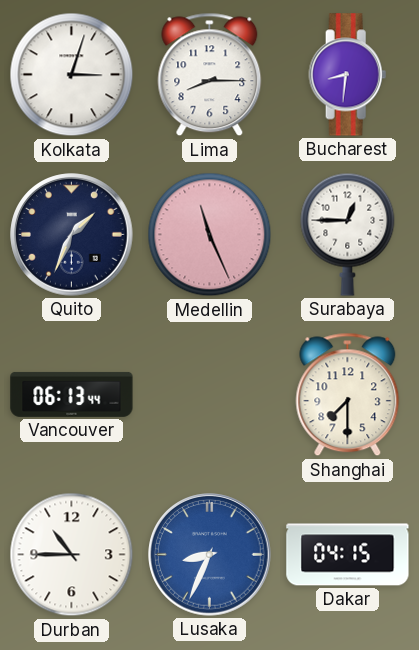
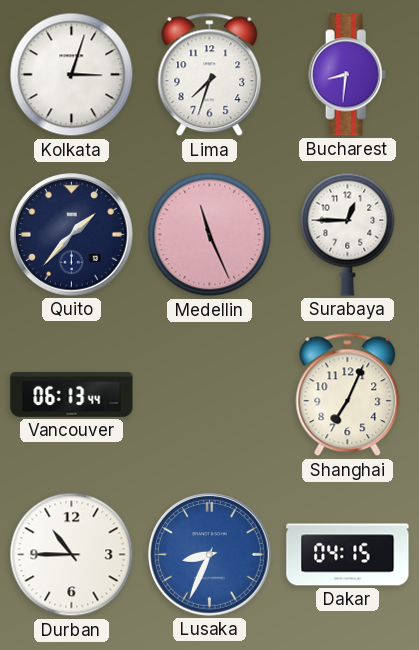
Lima: 8:15 -> 7:33
Quito: 1:34 -> 1:37
Shanghai: 7:30 -> 7:04
